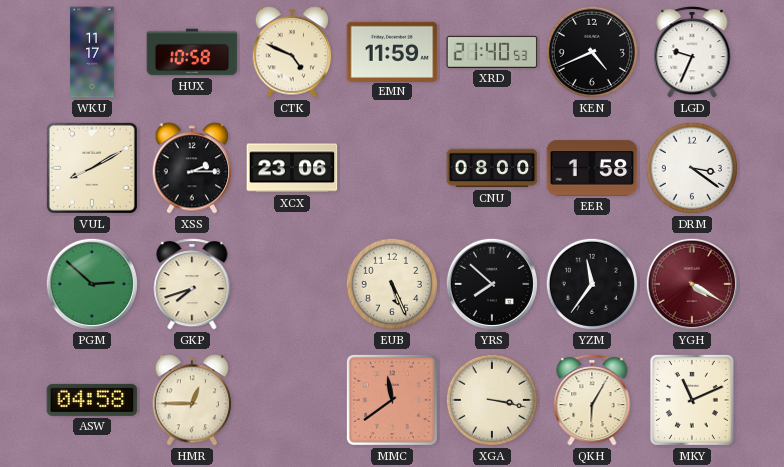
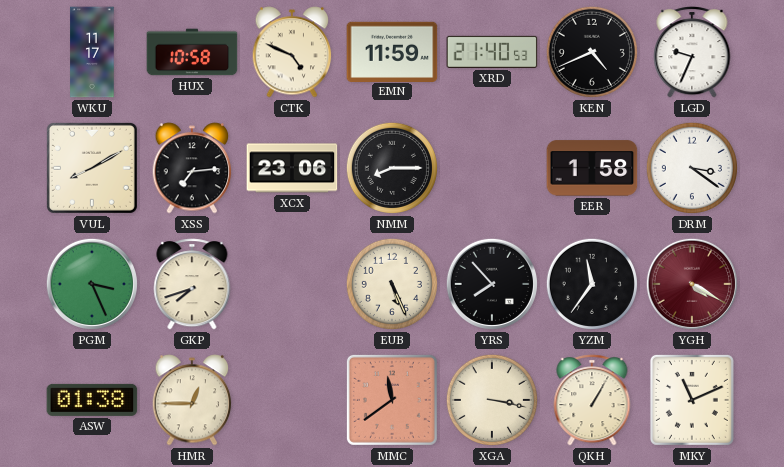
XSS: 2:15 -> 7:14
NMM: none -> 8:15
CNU: 08:00 -> none
PGM: 2:52 -> 3:26
YRS: 7:52 -> 7:53
ASW: 04:58 -> 01:38
QKH: 6:05 -> 1:05
